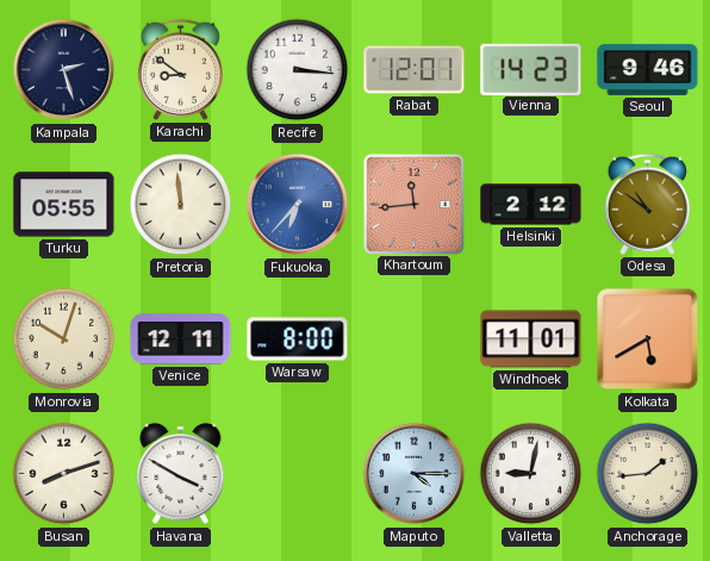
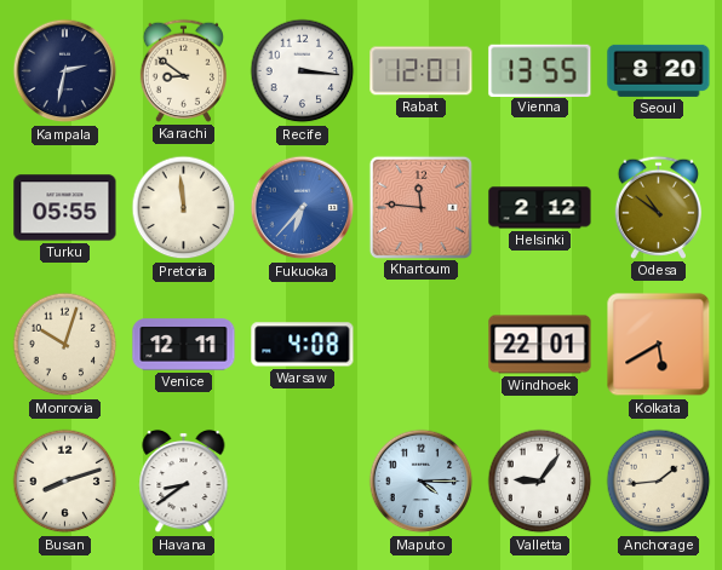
Kampala: 2:27 -> 2:32
Vienna: 14:23 -> 13:55
Seoul: 9:46 -> 8:20
Khartoum: 11:44 -> 11:46
Warsaw: 8:00 -> 4:08
Windhoek: 11:01 -> 22:01
Havana: 3:50 -> 8:39
Valletta: 9:02 -> 9:06
